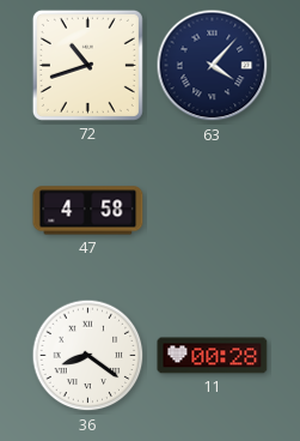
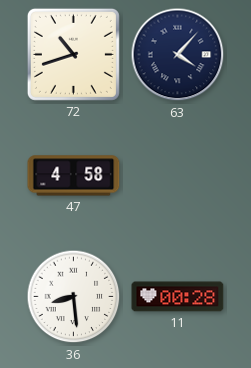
36: 8:21 -> 8:29
